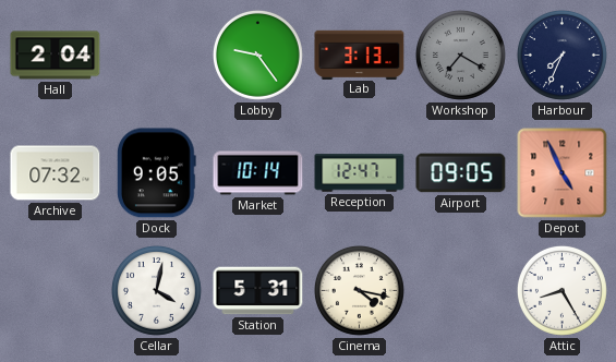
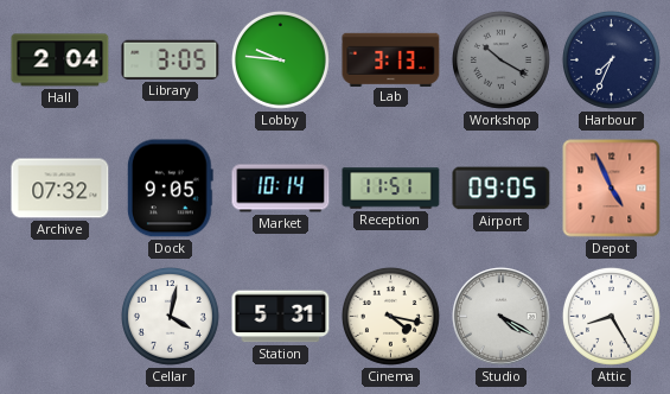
Library: none -> 3:05
Lobby: 9:24 -> 9:46
Workshop: 7:20 -> 10:20
Reception: 12:47 -> 11:51
Studio: none -> 4:20
